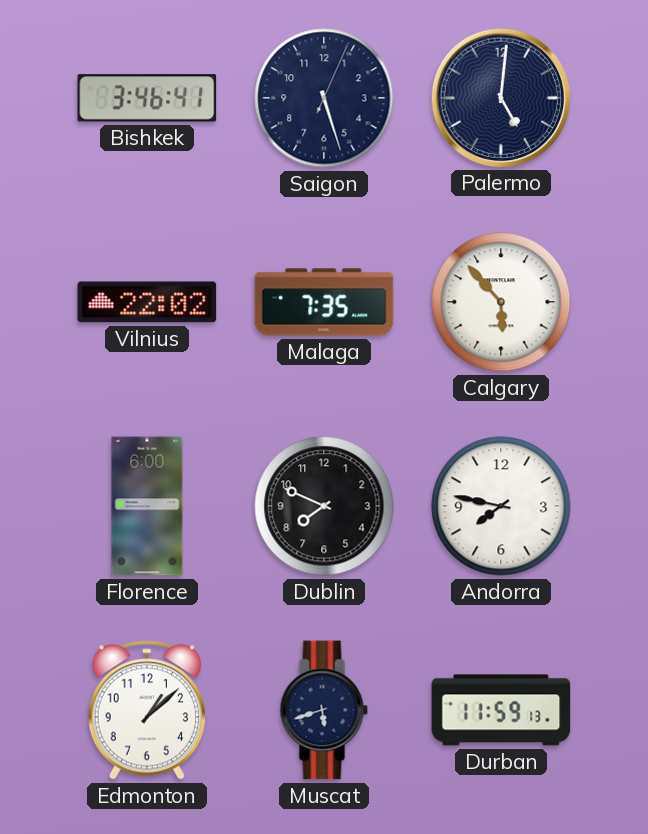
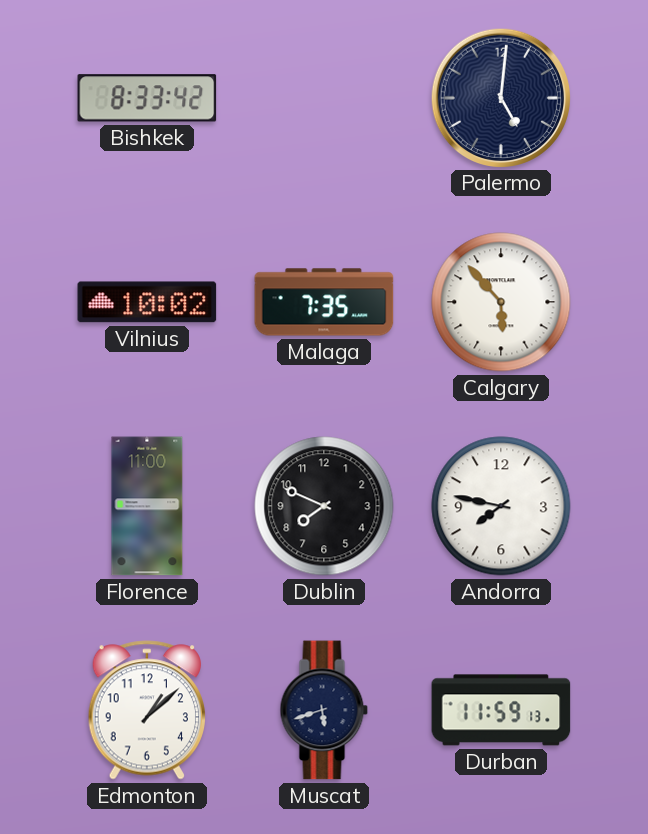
Bishkek: 3:46 -> 8:33
Saigon: 5:27 -> none
Vilnius: 22:02 -> 10:02
Florence: 6:00 -> 11:00
